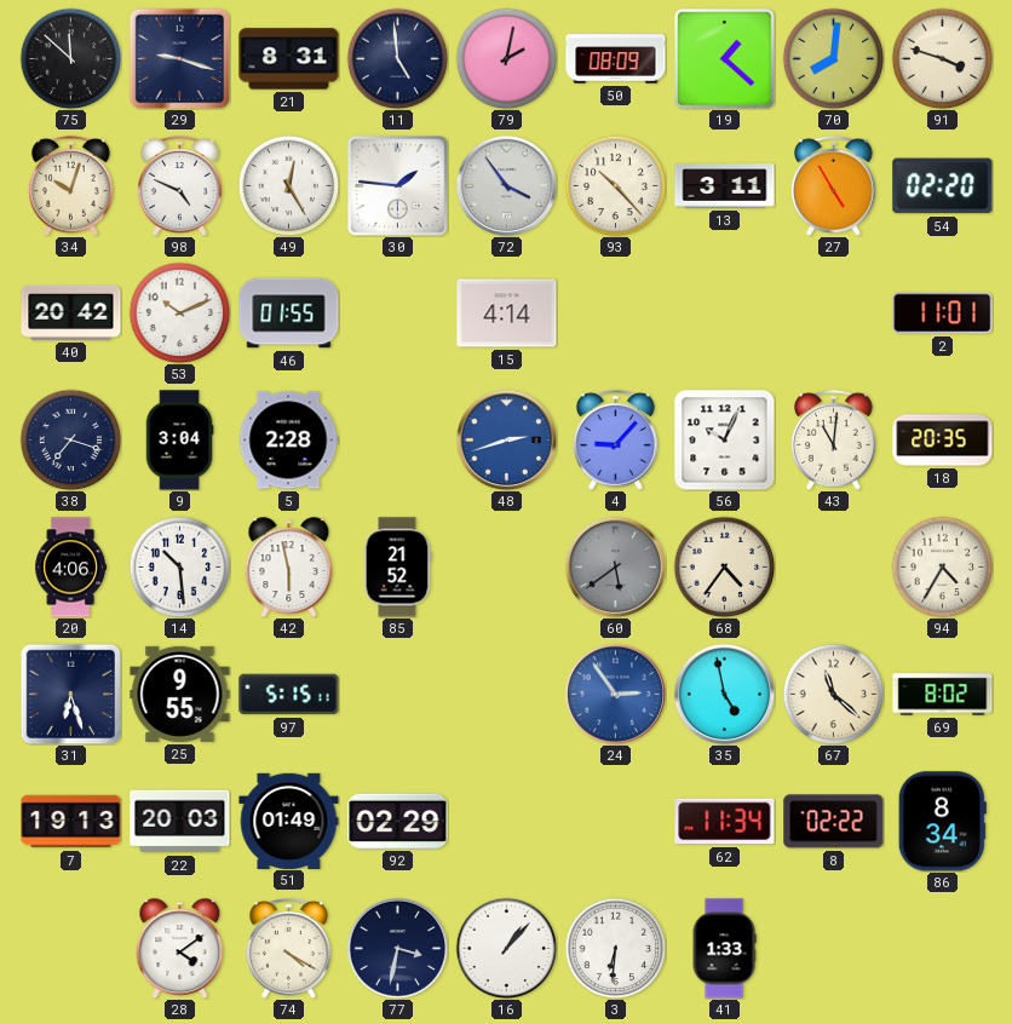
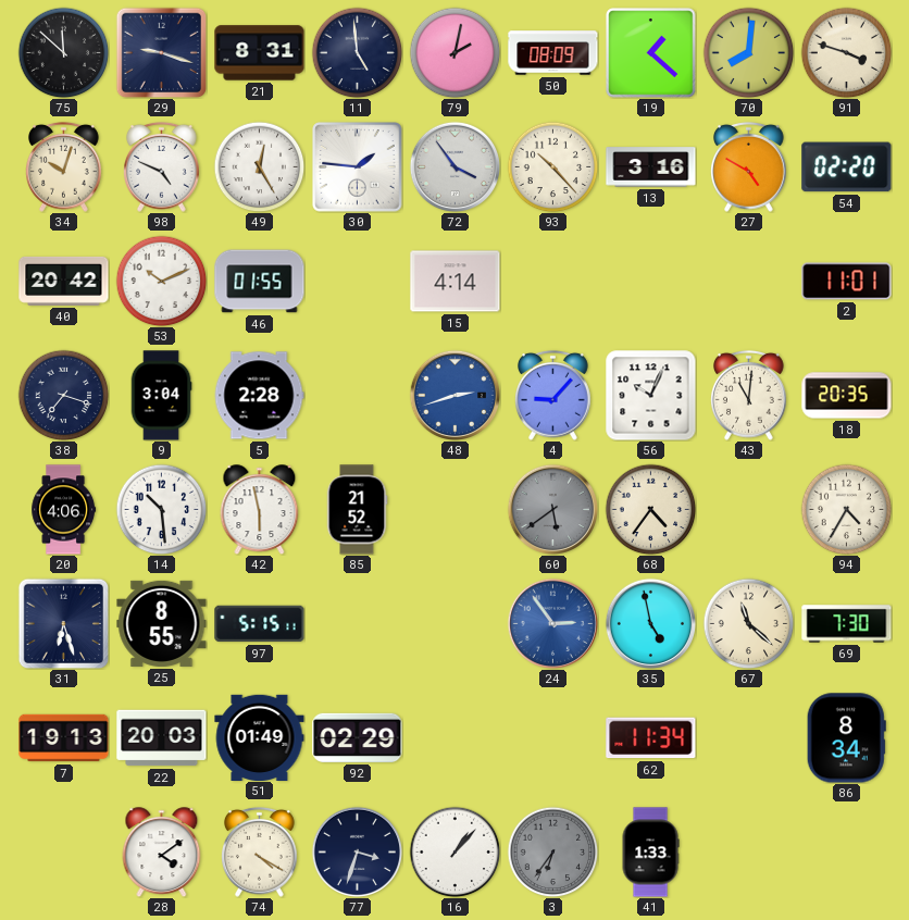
13: 3:11 -> 3:16
27: 4:55 -> 4:50
25: 9:55 -> 8:55
69: 8:02 -> 7:30
8: 02:22 -> none
77: 3:32 -> 3:33
3: 6:31 -> 6:36
3 dial: white -> grey
